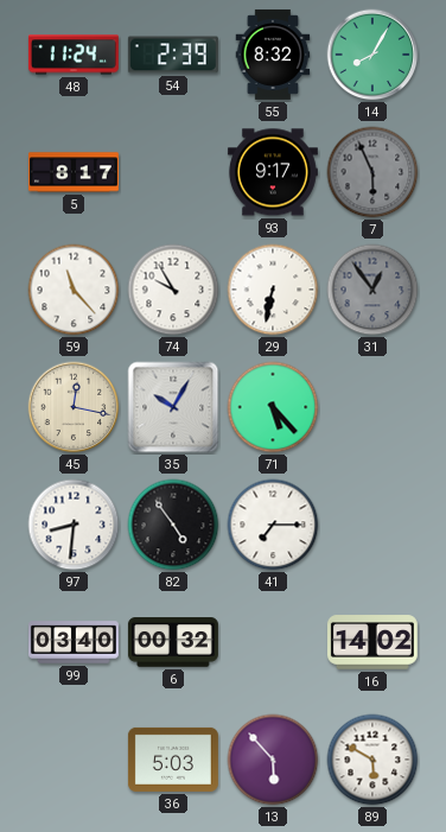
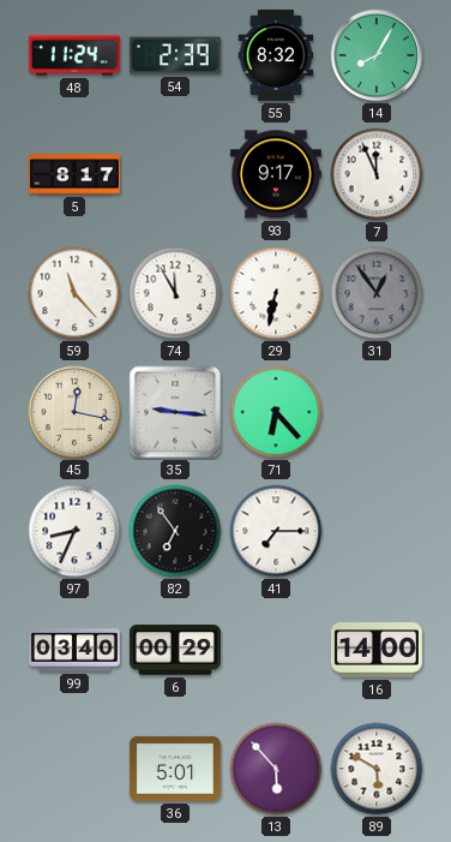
7: 5:56 -> 11:56
7 dial: grey -> white
74: 9:55 -> 11:55
35: 10:05 -> 9:16
71: 5:23 -> 6:23
97: 8:31 -> 8:34
82: 4:54 -> 6:54
6: 00:32 -> 00:29
16: 14:02 -> 14:00
36: 5:03 -> 5:01
